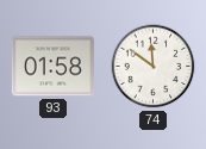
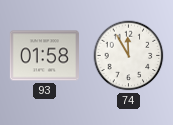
74: 11:51 -> 11:55
